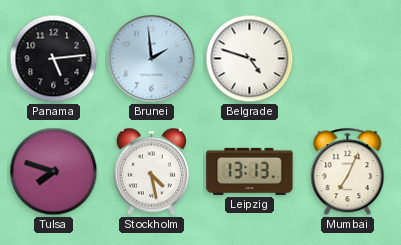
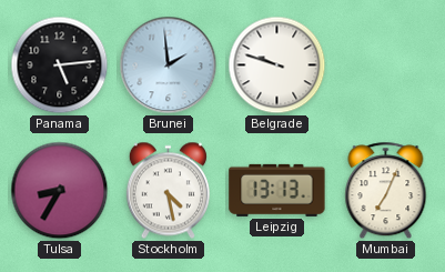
Belgrade: 4:48 -> 9:48
Tulsa: 7:48 -> 8:35
